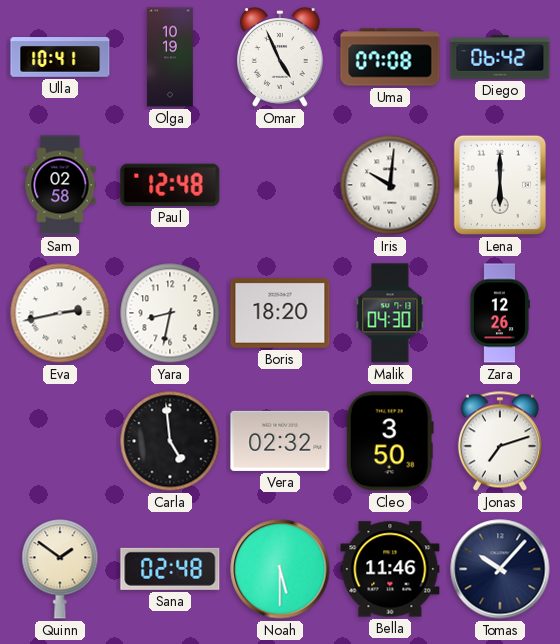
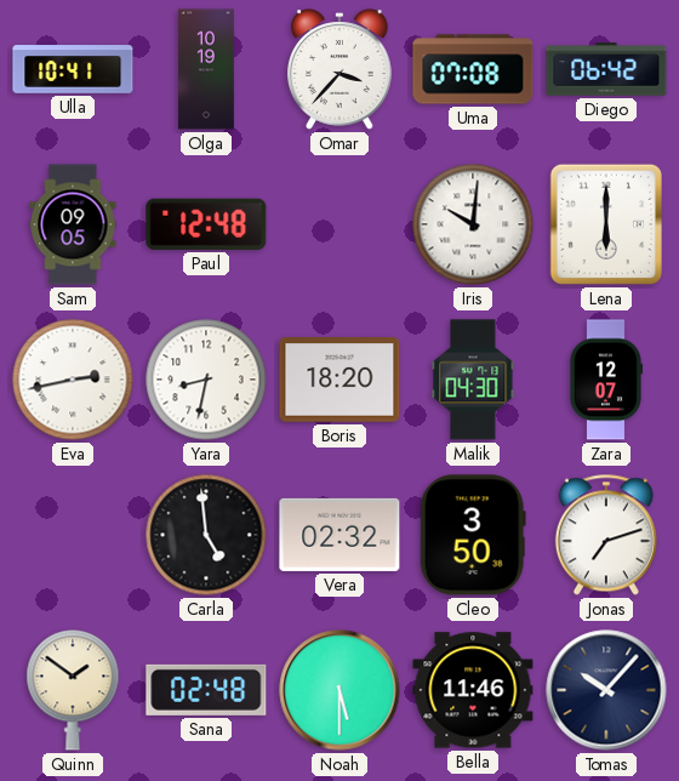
Omar: 4:56 -> 3:37
Sam: 02:58 -> 09:05
Zara: 12:26 -> 12:07
